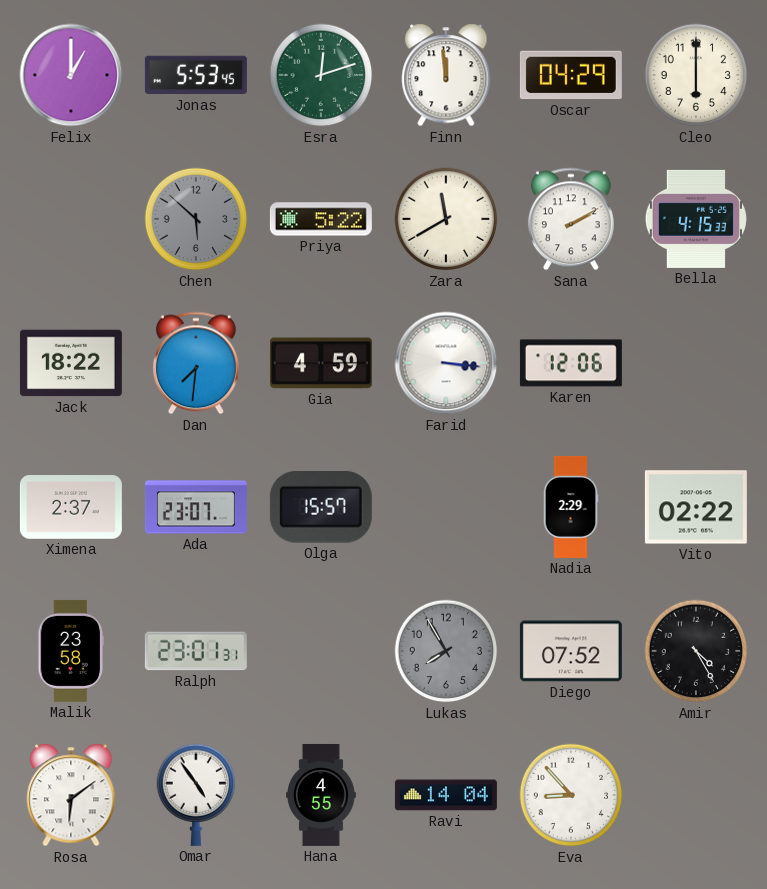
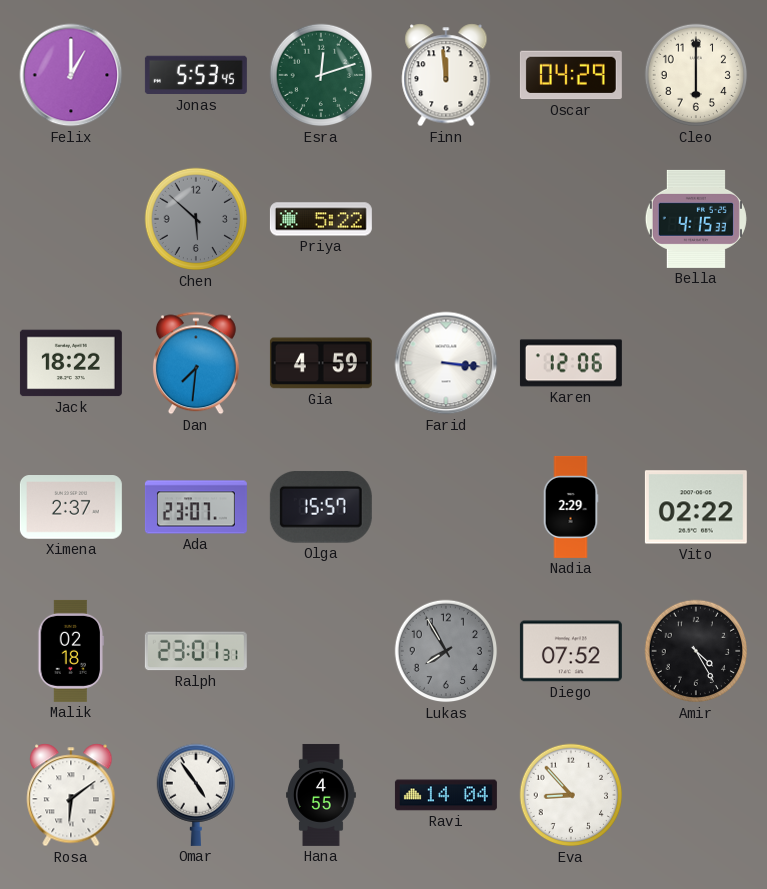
Zara: 11:40 -> none
Sana: 2:10 -> none
Malik: 23:58 -> 02:18
